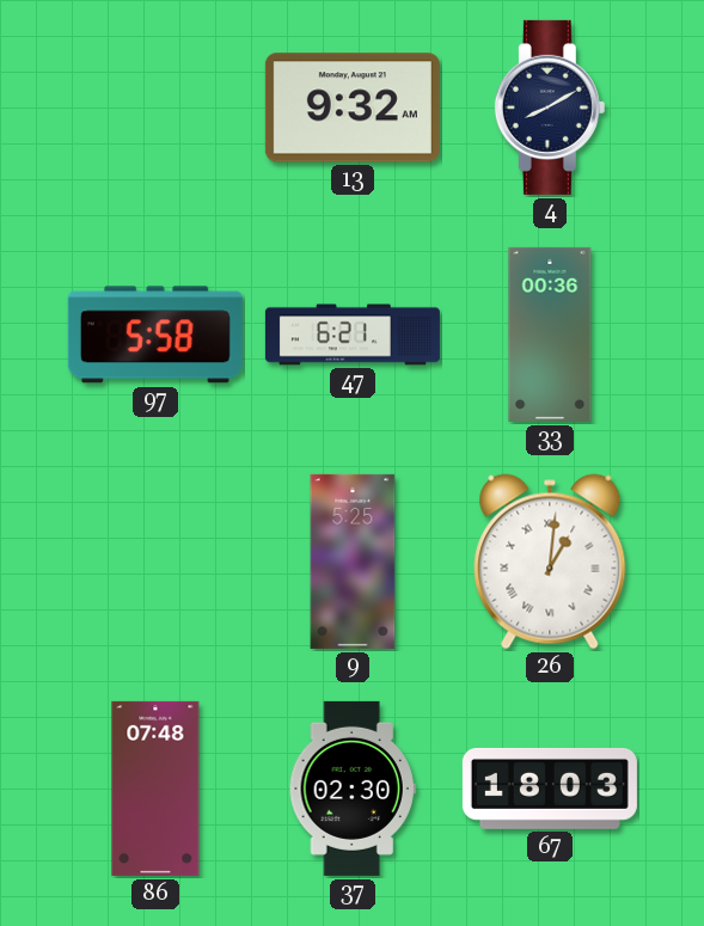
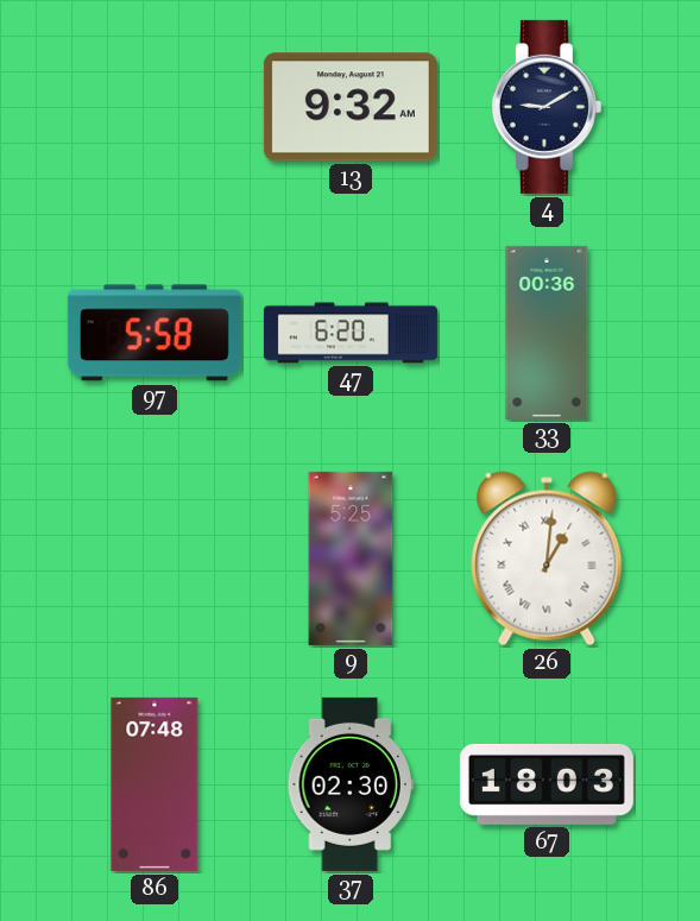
4: 8:10 -> 9:10
47: 6:21 -> 6:20
